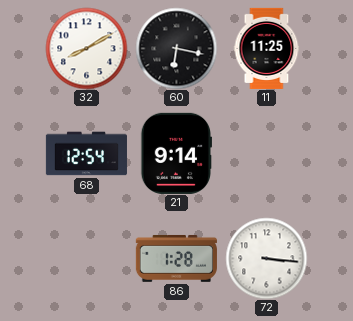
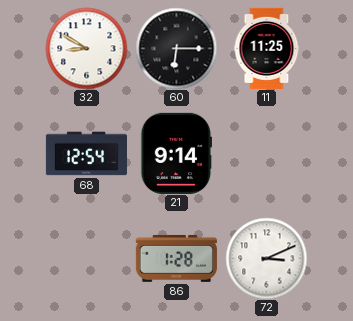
32: 8:10 -> 8:50
60: 6:17 -> 6:15
72: 3:16 -> 3:11
